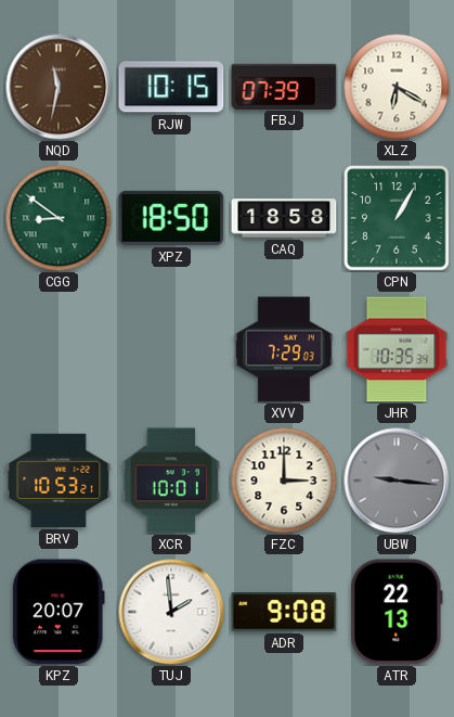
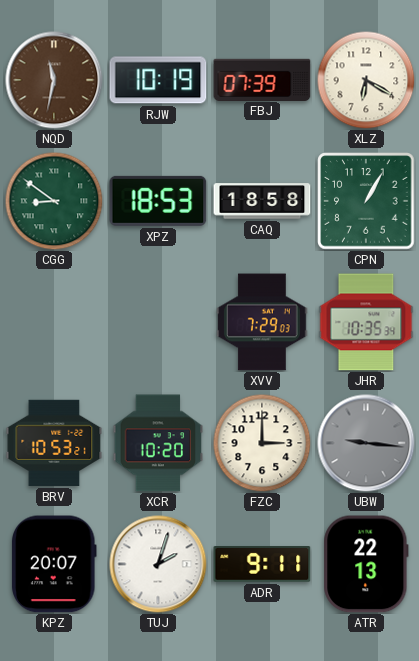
RJW: 10:15 -> 10:19
XPZ: 18:50 -> 18:53
XCR: 10:01 -> 10:20
TUJ: 1:59 -> 2:03
ADR: 9:08 -> 9:11
